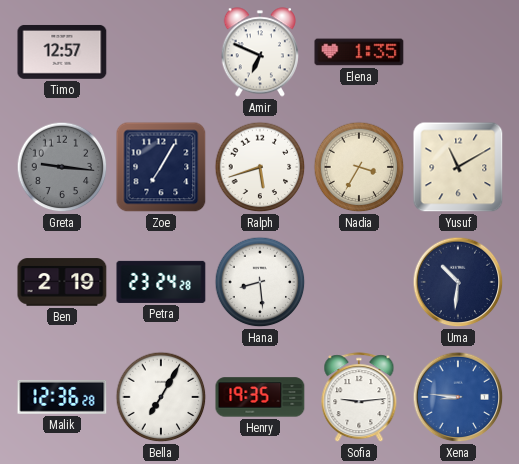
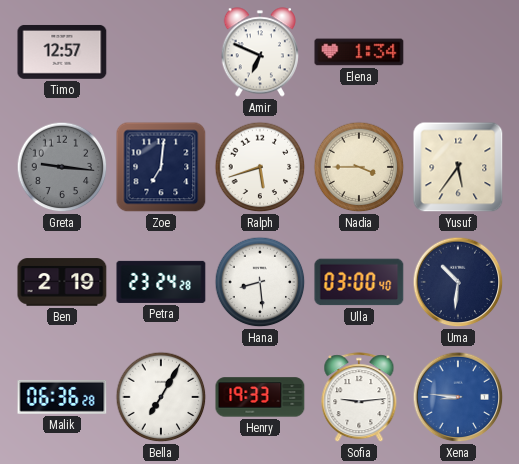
Elena: 1:35 -> 1:34
Zoe: 7:05 -> 7:01
Nadia: 3:35 -> 3:45
Yusuf: 11:10 -> 5:36
Ulla: none -> 03:00
Malik: 12:36 -> 06:36
Henry: 19:35 -> 19:33
